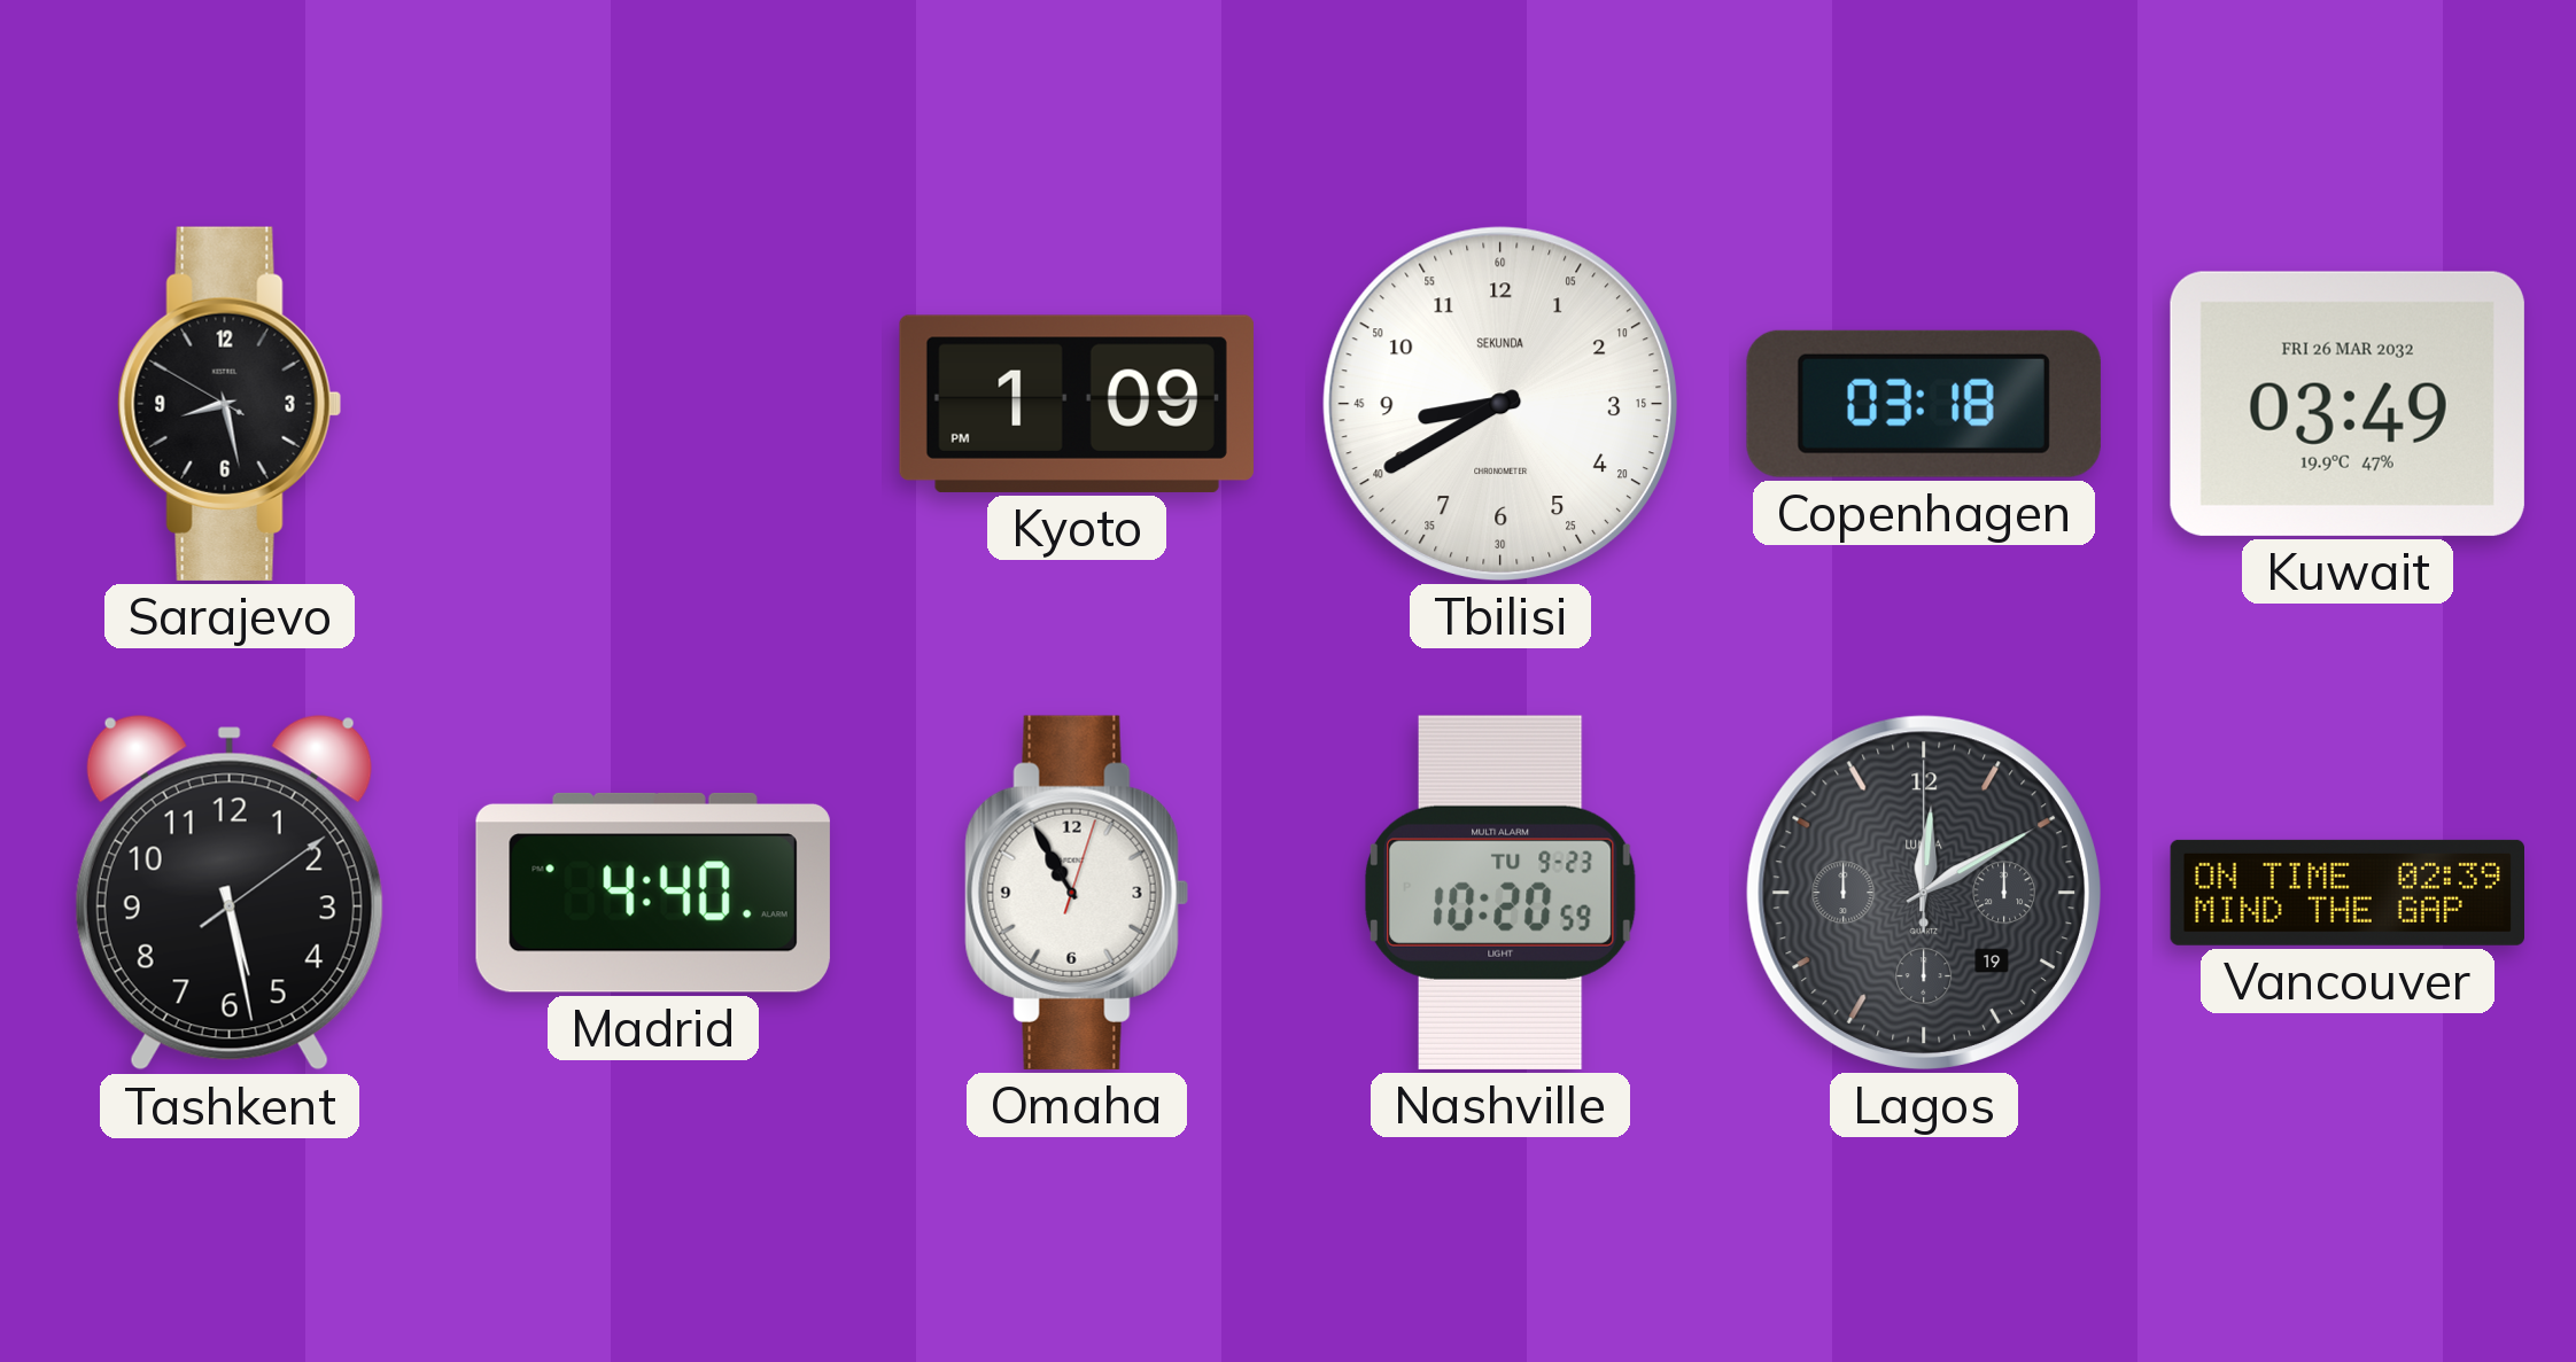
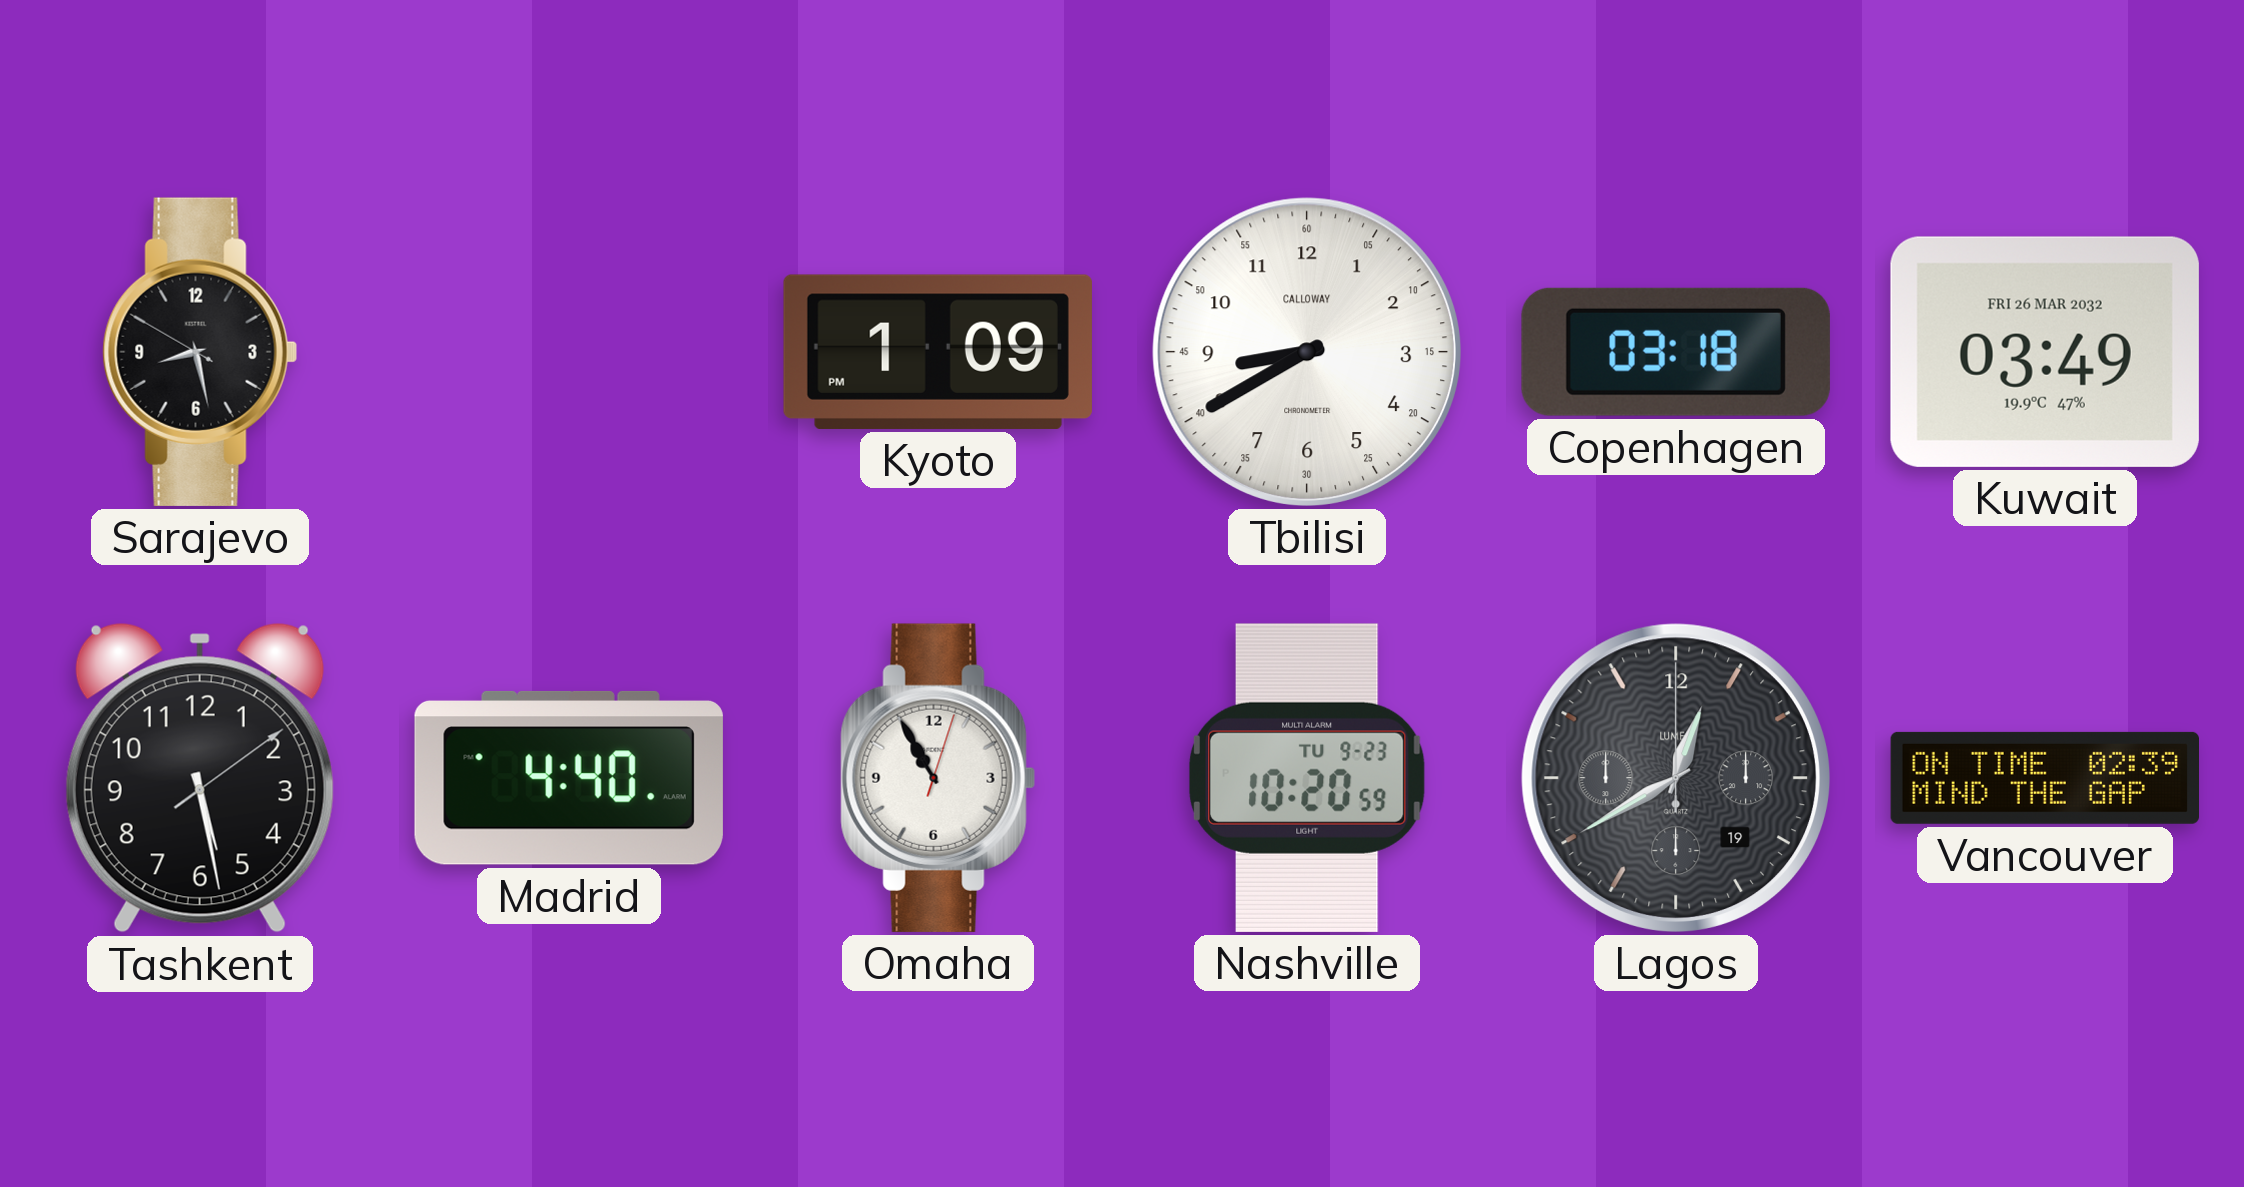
Tbilisi brand: SEKUNDA -> CALLOWAY
Lagos: 12:10 -> 12:40
